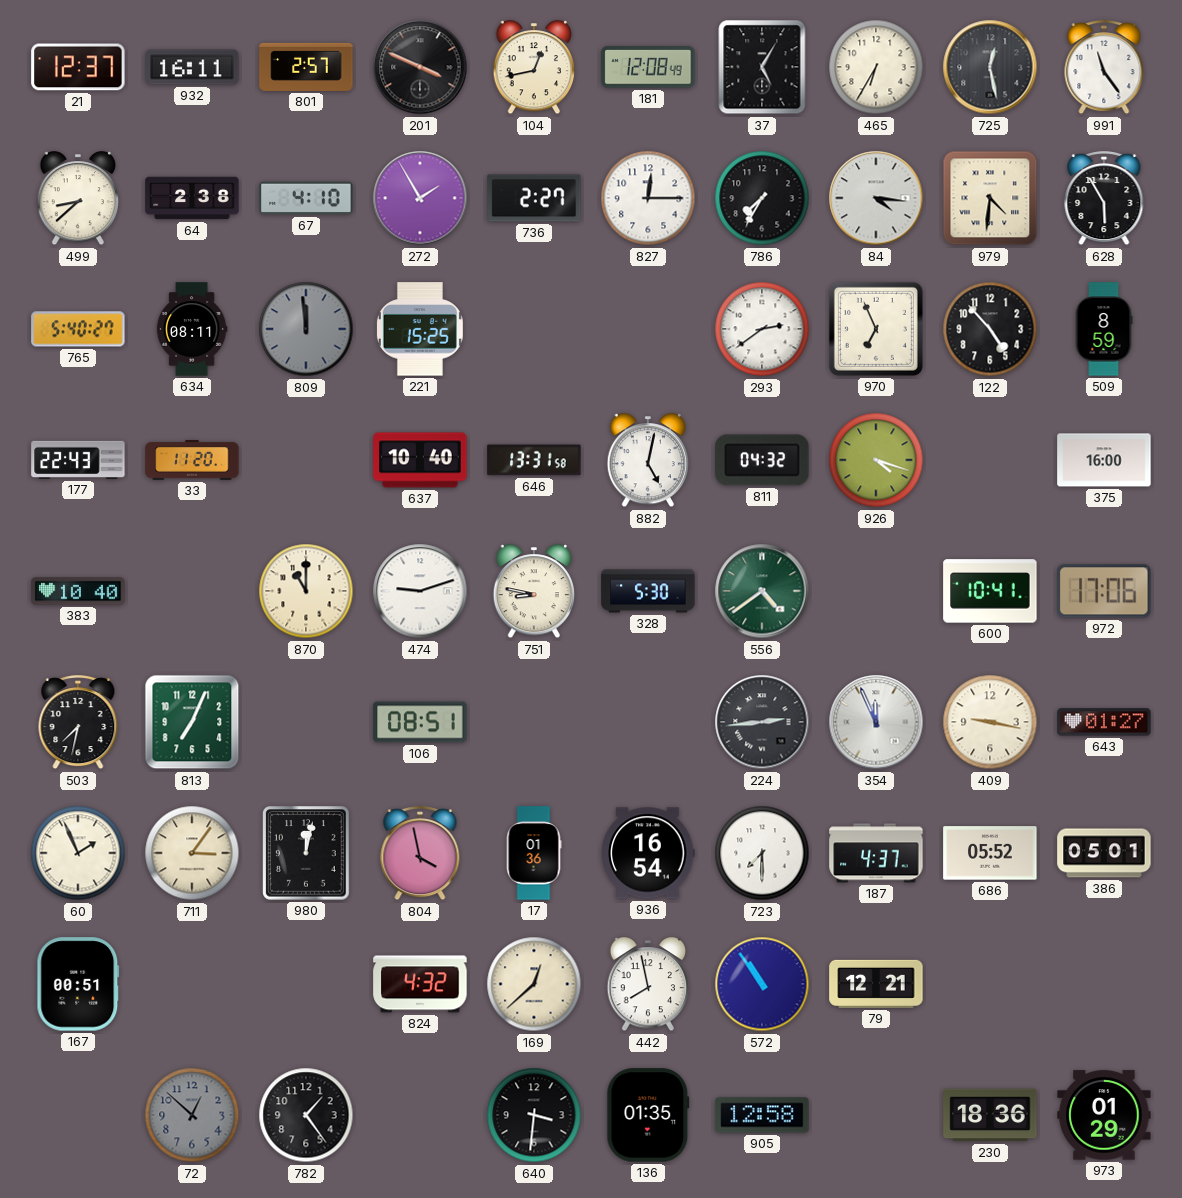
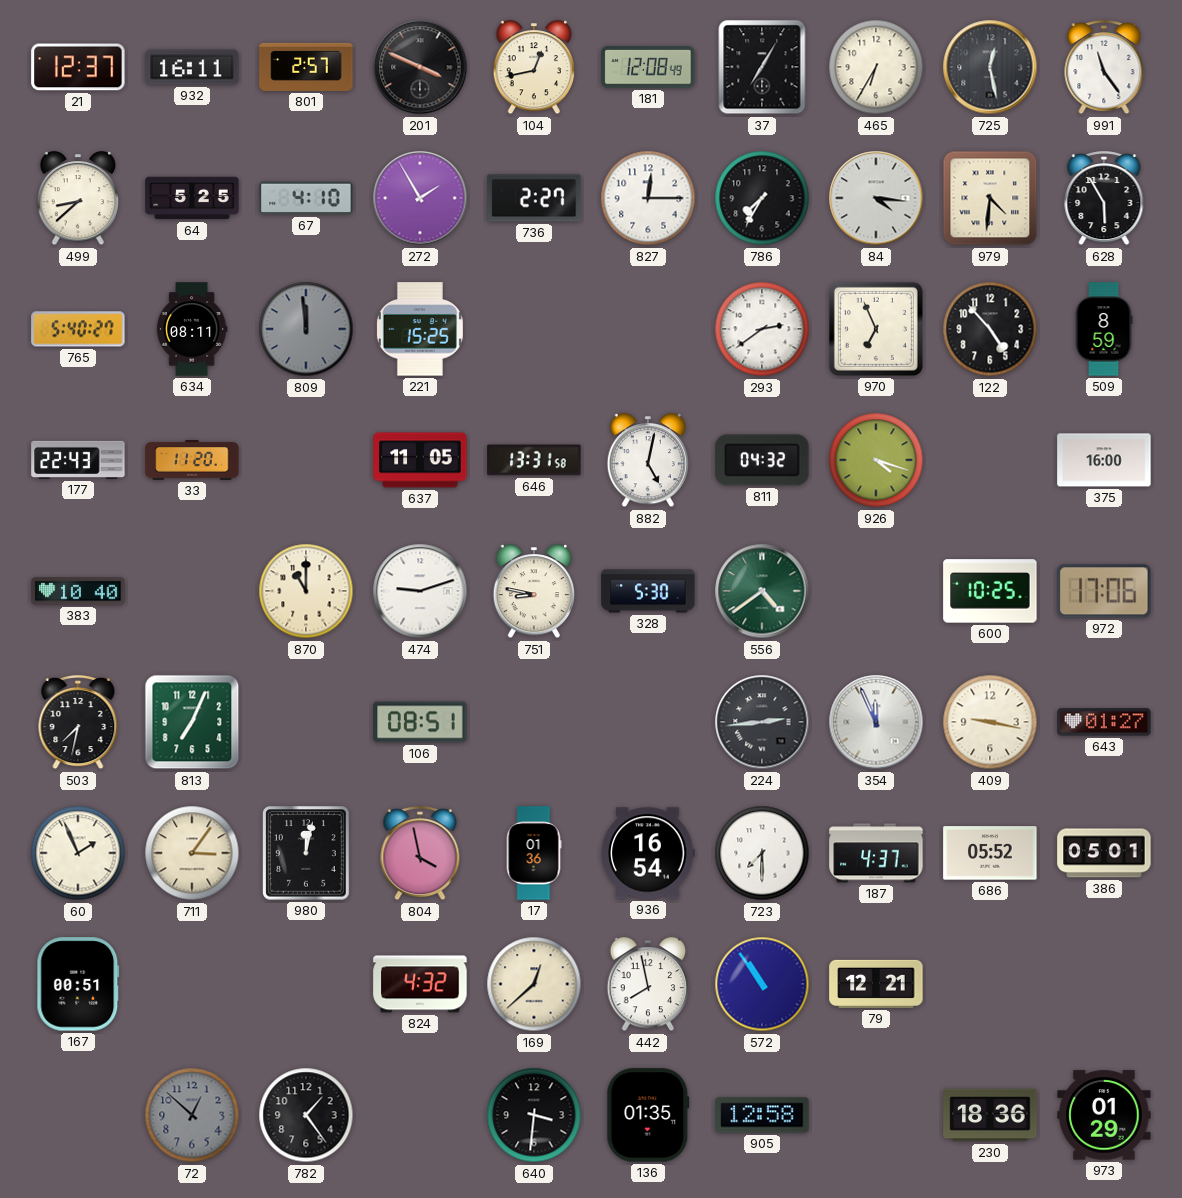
37: 5:05 -> 7:05
64: 2:38 -> 5:25
637: 10:40 -> 11:05
600: 10:41 -> 10:25
